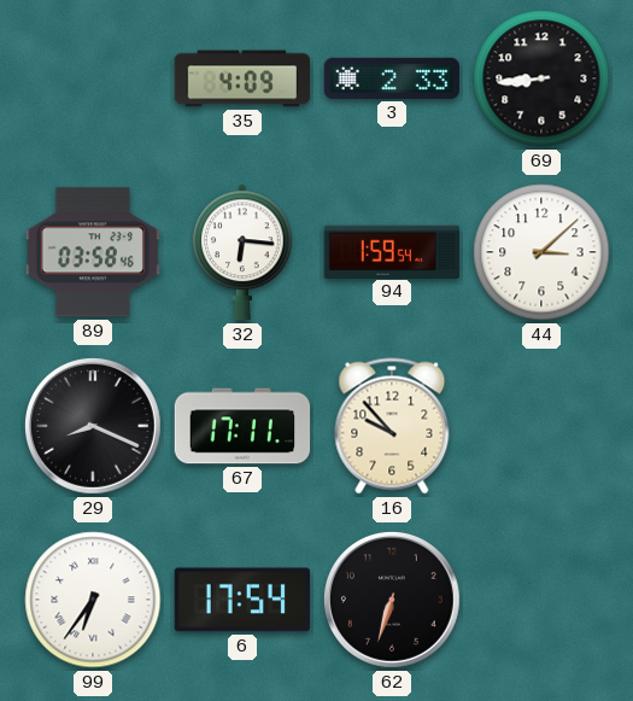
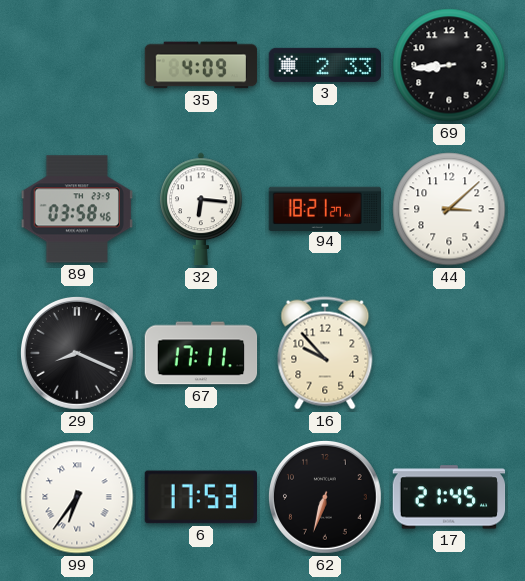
94: 1:59 -> 18:21
6: 17:54 -> 17:53
17: none -> 21:45
